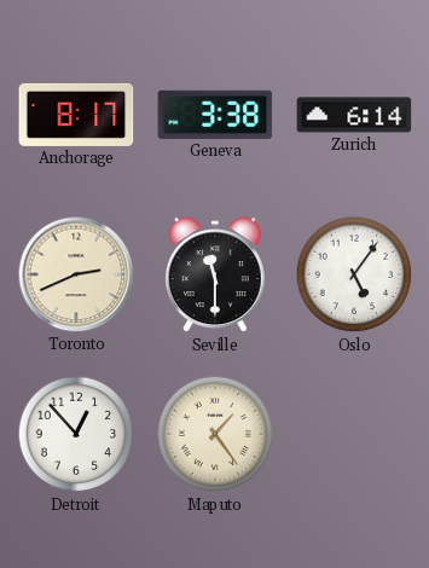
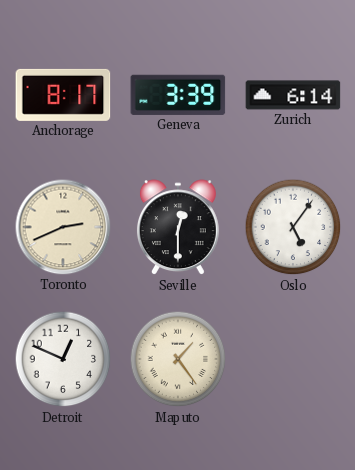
Geneva: 3:38 -> 3:39
Seville: 11:30 -> 12:30
Detroit: 12:53 -> 12:49
